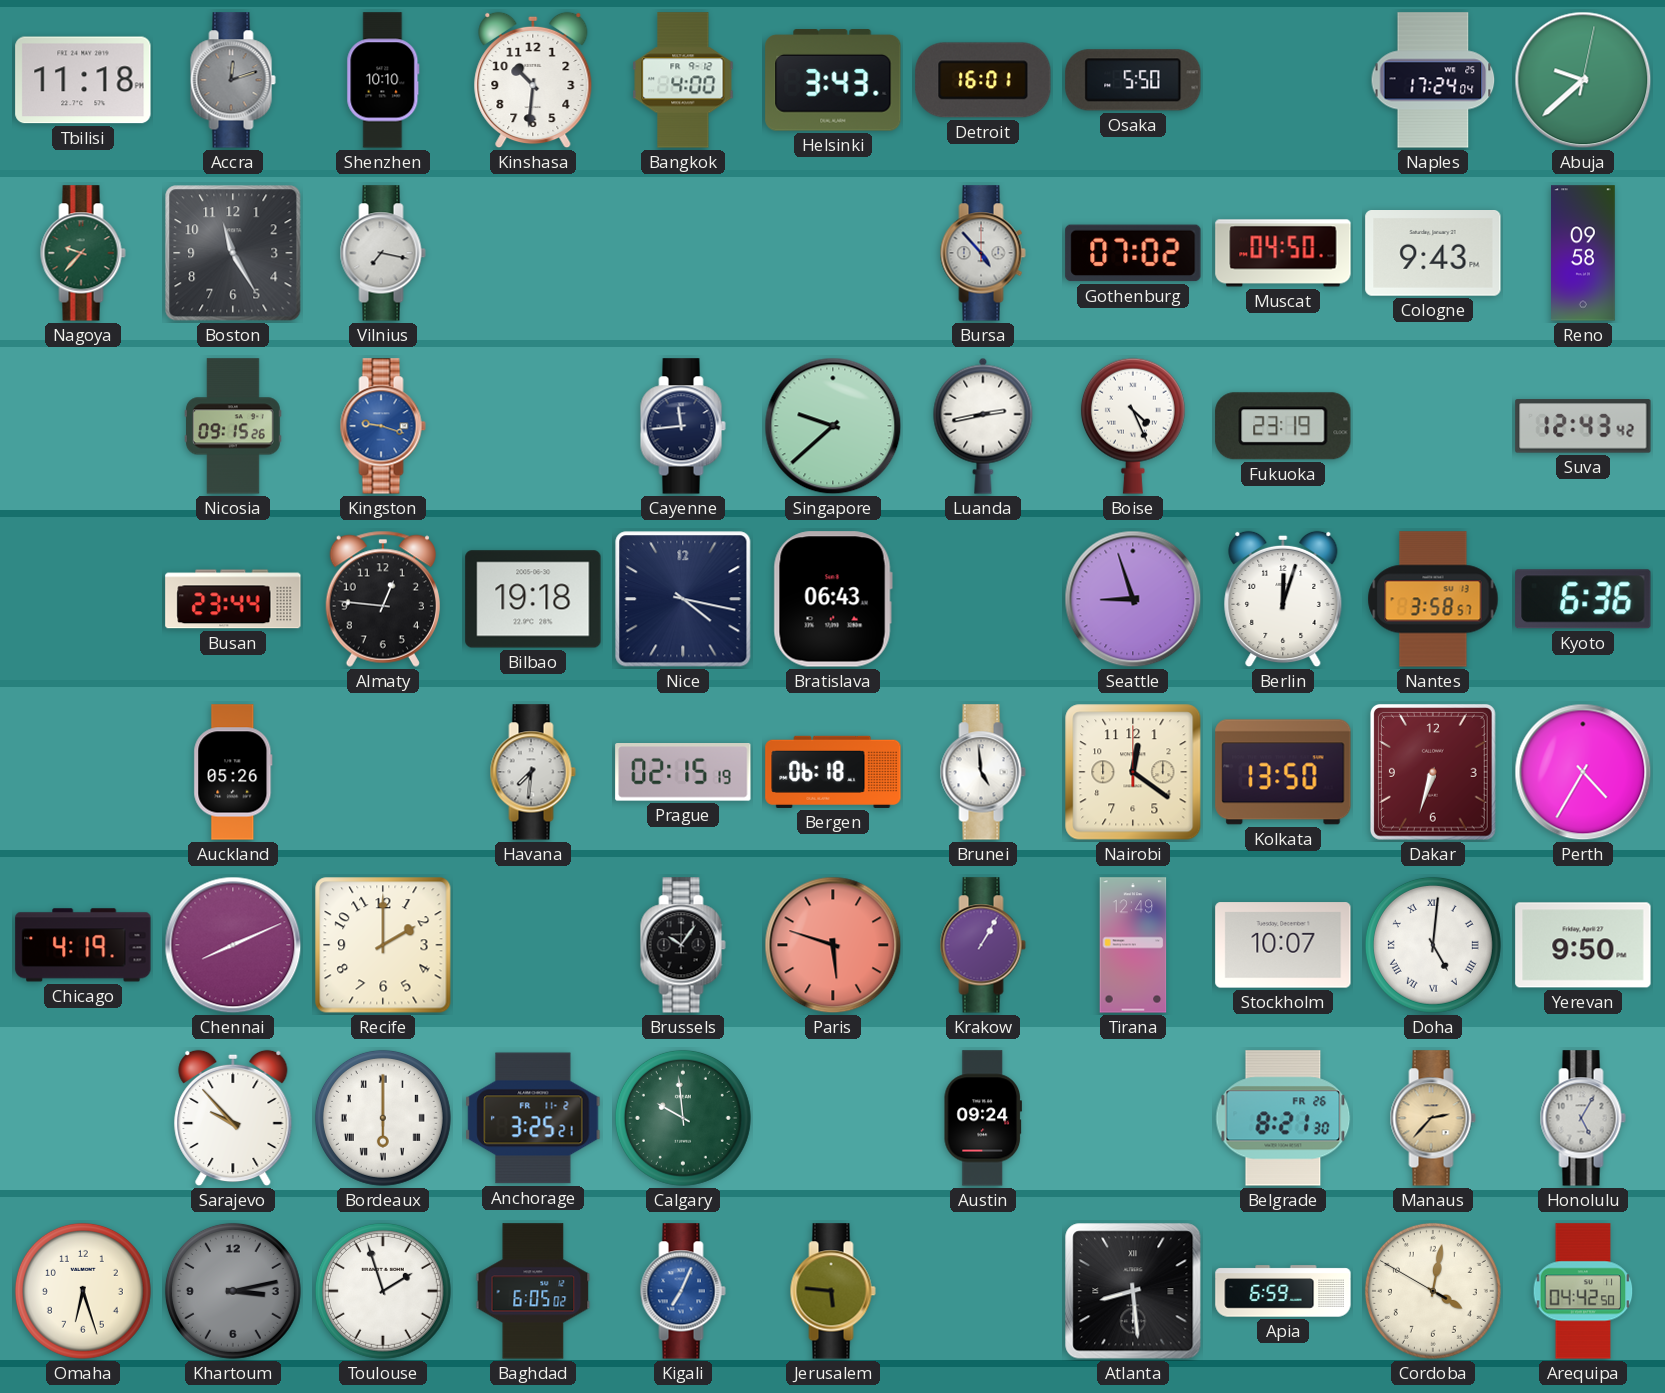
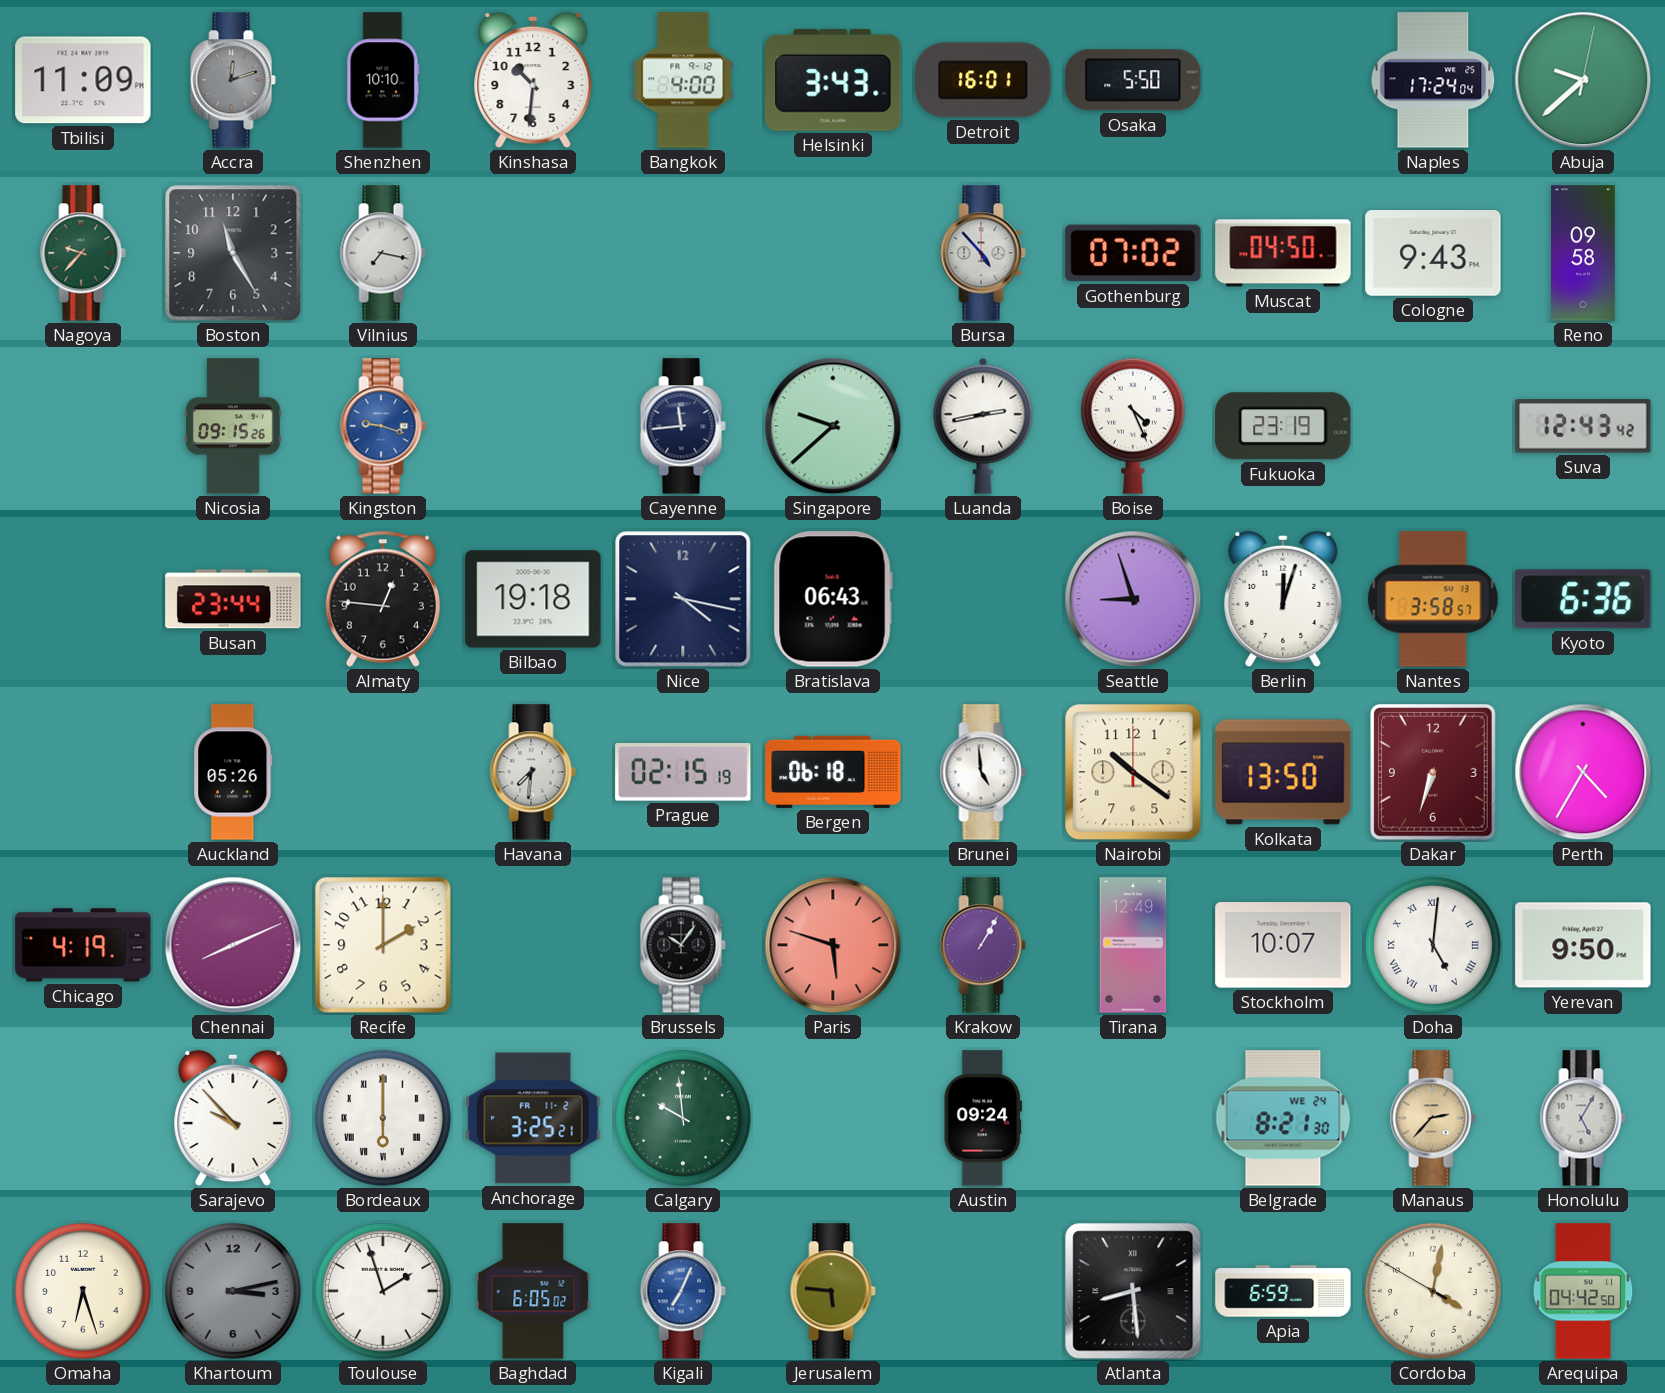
Tbilisi: 11:18 -> 11:09
Nairobi: 12:21 -> 10:21
Belgrade date: FR 26 -> WE 24
